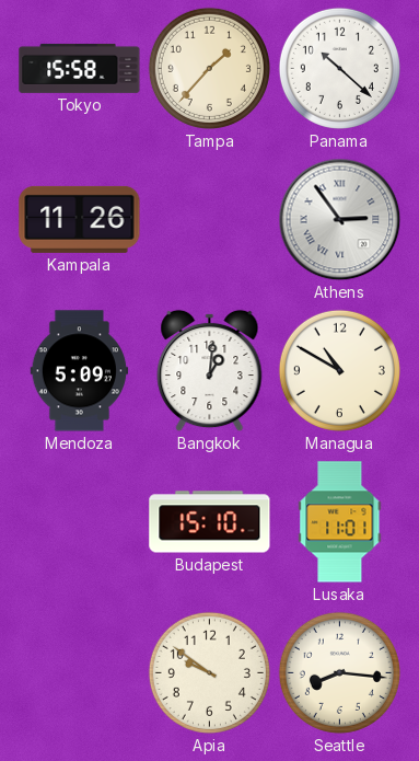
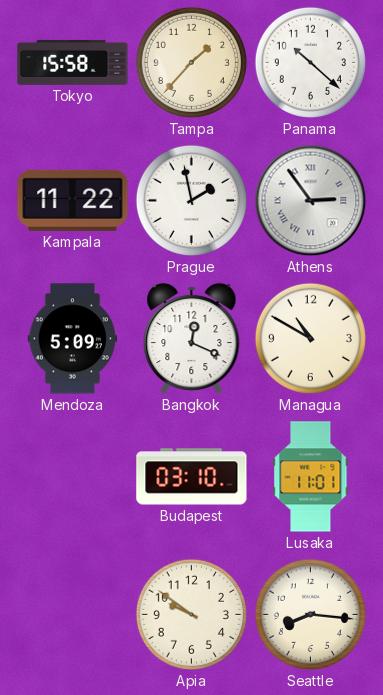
Kampala: 11:26 -> 11:22
Prague: none -> 1:58
Bangkok: 1:01 -> 12:19
Budapest: 15:10 -> 03:10
